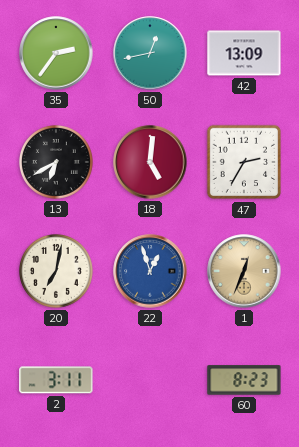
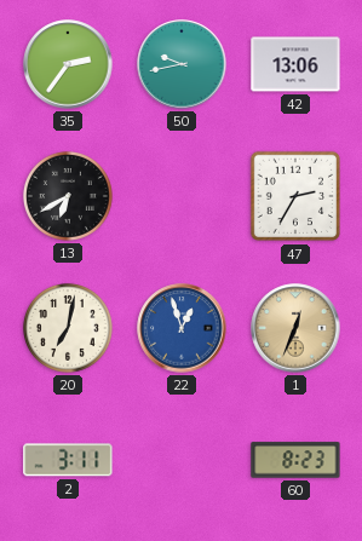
50: 12:43 -> 9:43
42: 13:09 -> 13:06
18: 5:01 -> none
